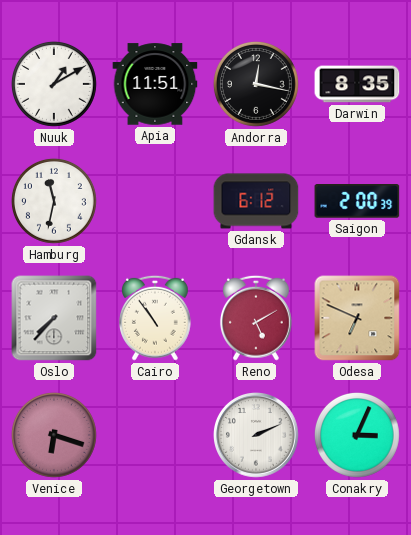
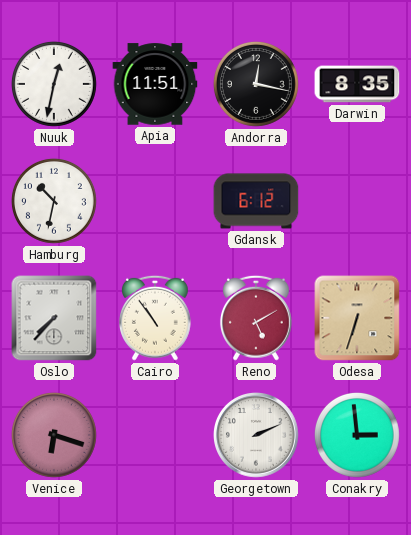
Nuuk: 1:10 -> 12:32
Hamburg: 11:32 -> 10:32
Saigon: 2:00 -> none
Odesa: 6:49 -> 6:33
Conakry: 3:04 -> 2:59
